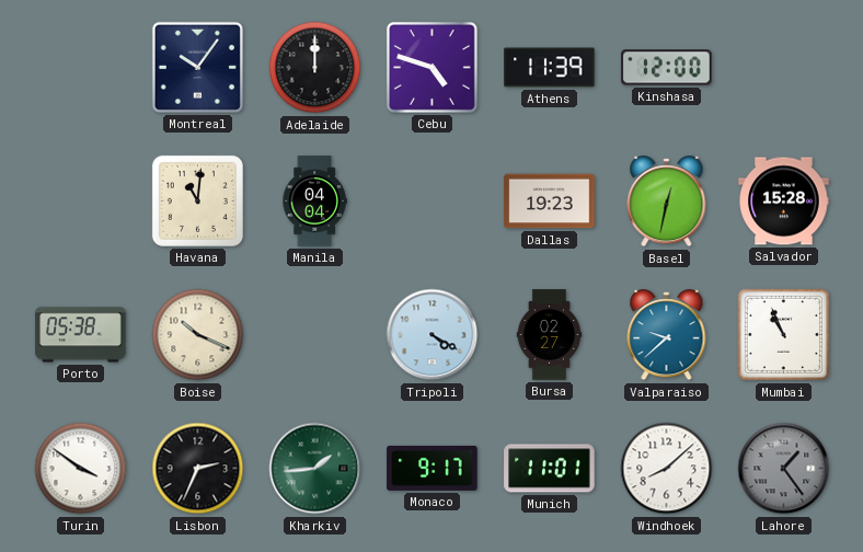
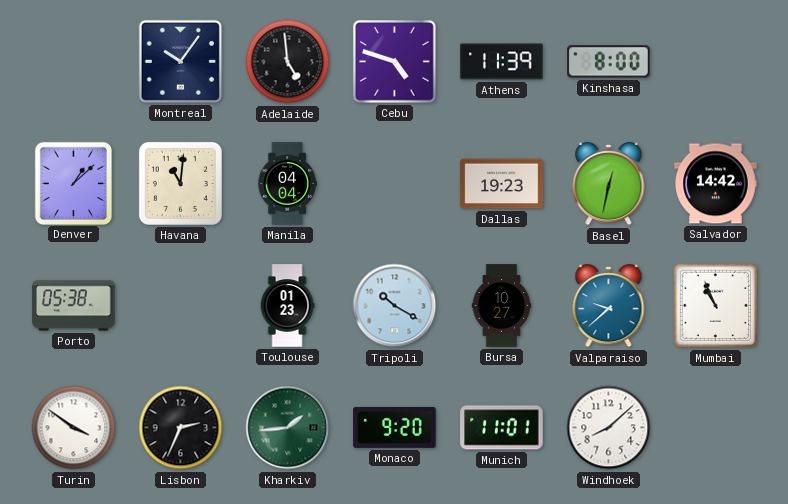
Adelaide: 12:00 -> 4:59
Kinshasa: 12:00 -> 8:00
Denver: none -> 1:08
Salvador: 15:28 -> 14:42
Boise: 10:19 -> none
Toulouse: none -> 01:23
Tripoli: 4:20 -> 10:20
Bursa: 02:27 -> 10:27
Monaco: 9:17 -> 9:20
Lahore: 1:24 -> none
